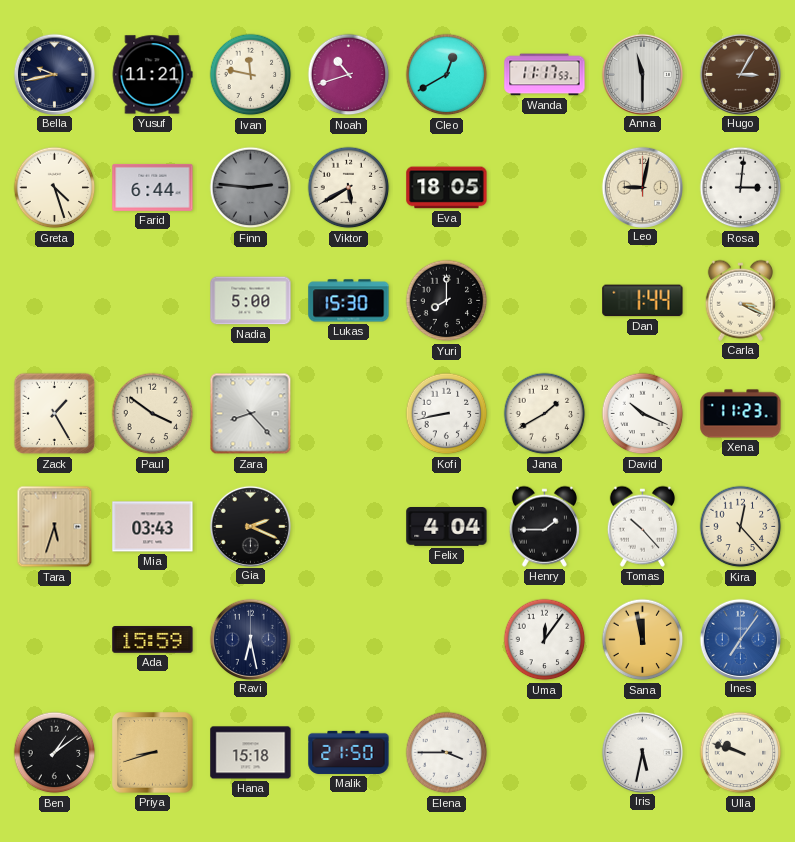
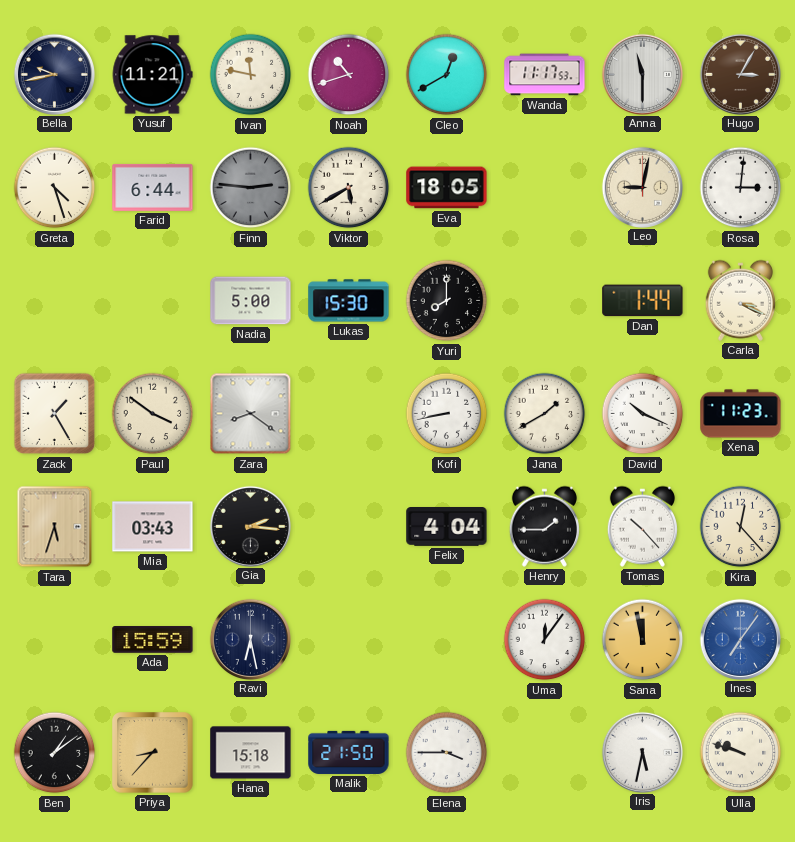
Zara: 8:23 -> 8:21
Gia: 2:19 -> 2:16
Priya: 8:42 -> 8:37
